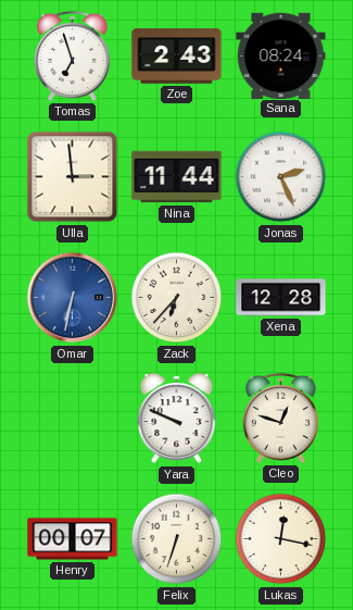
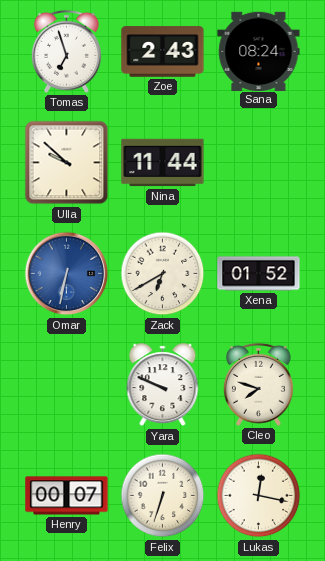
Ulla: 2:59 -> 9:52
Jonas: 2:26 -> none
Zack: 6:37 -> 6:40
Xena: 12:28 -> 01:52
Cleo: 12:48 -> 7:48
